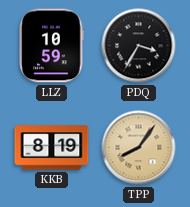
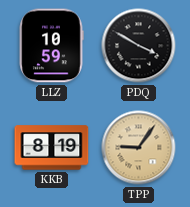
PDQ: 3:35 -> 3:50
TPP: 8:06 -> 9:06
